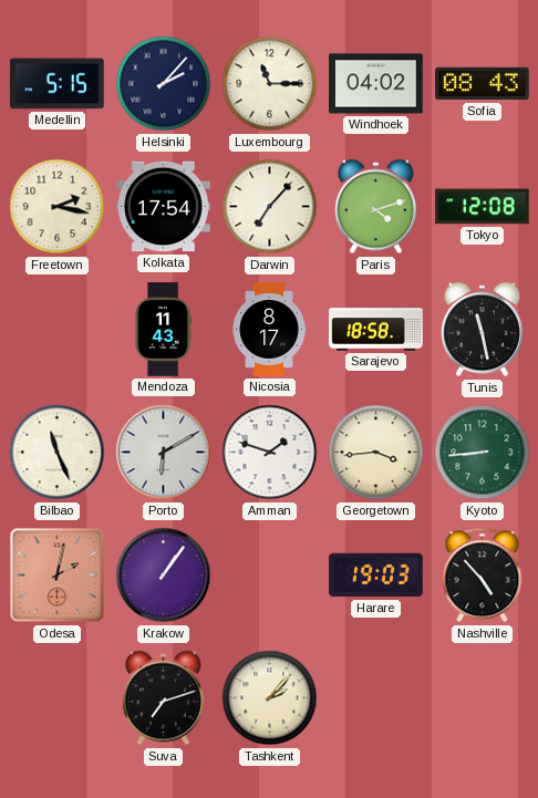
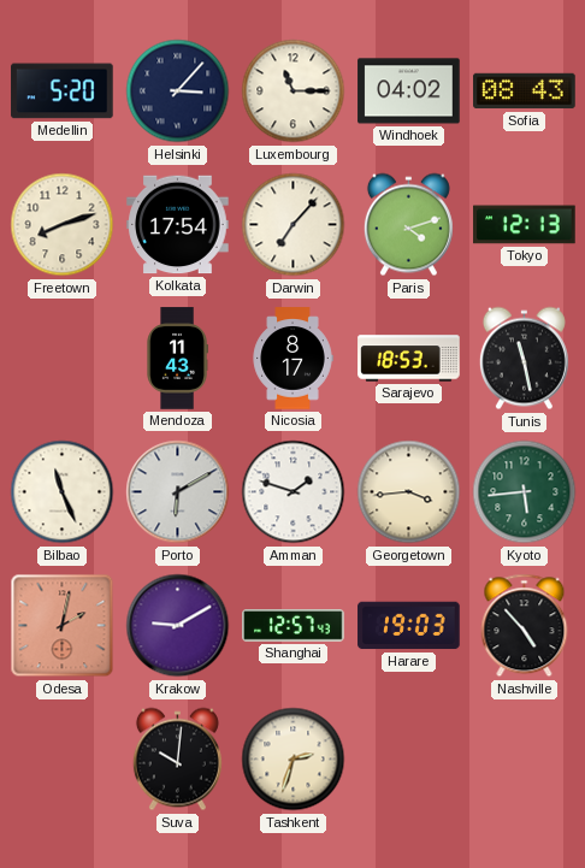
Medellin: 5:15 -> 5:20
Helsinki: 2:07 -> 3:07
Freetown: 2:17 -> 8:12
Tokyo: 12:08 -> 12:13
Sarajevo: 18:58 -> 18:53
Kyoto: 8:44 -> 5:44
Krakow: 1:06 -> 9:10
Shanghai: none -> 12:57
Suva: 7:12 -> 10:01
Tashkent: 2:07 -> 2:33
